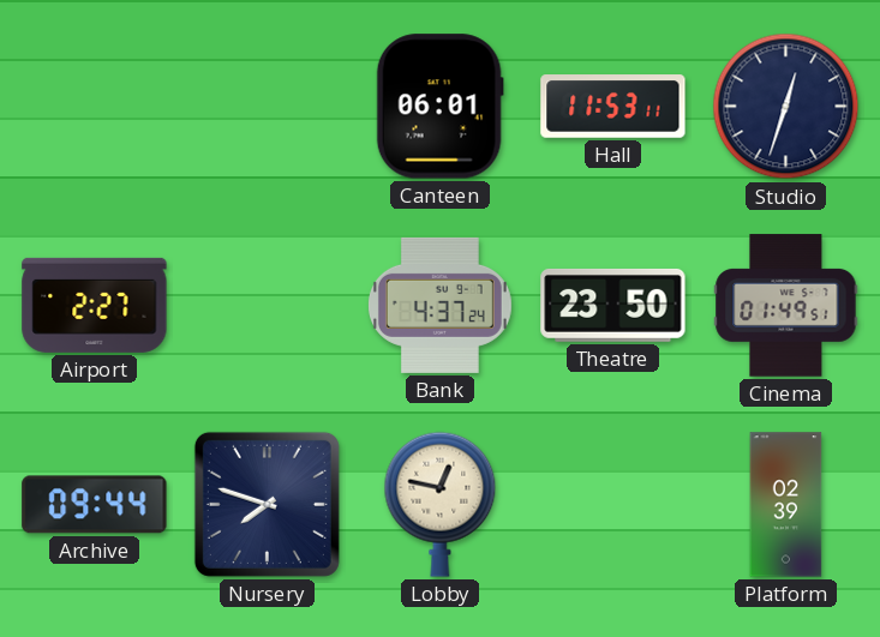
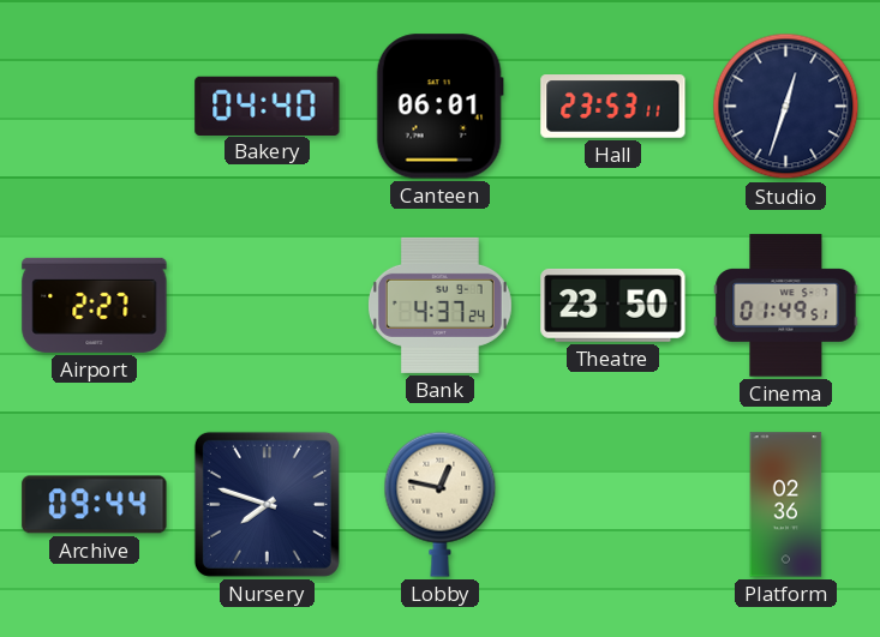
Bakery: none -> 04:40
Hall: 11:53 -> 23:53
Platform: 02:39 -> 02:36
